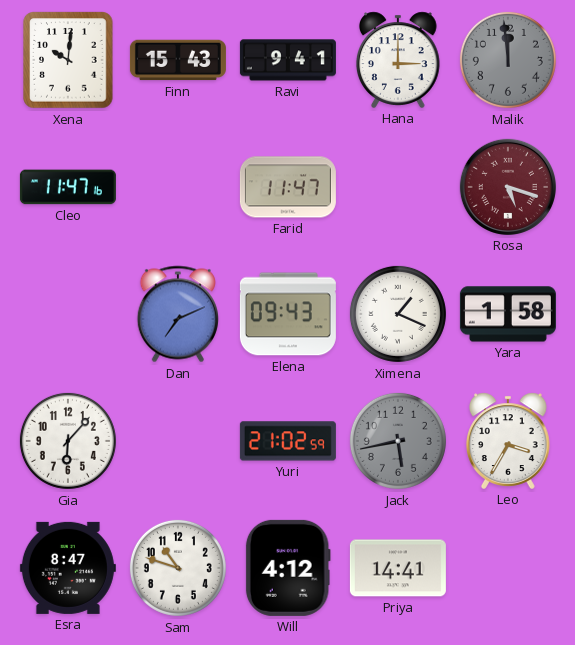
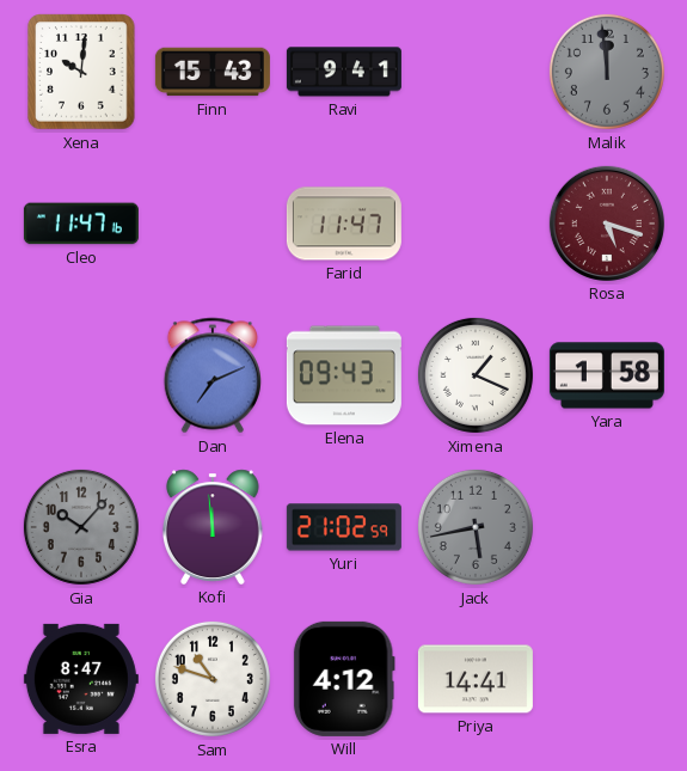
Hana: 3:00 -> none
Gia: 6:07 -> 10:07
Gia dial: white -> grey
Kofi: none -> 11:59
Leo: 3:35 -> none
